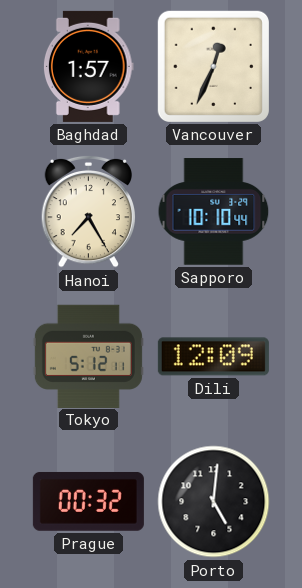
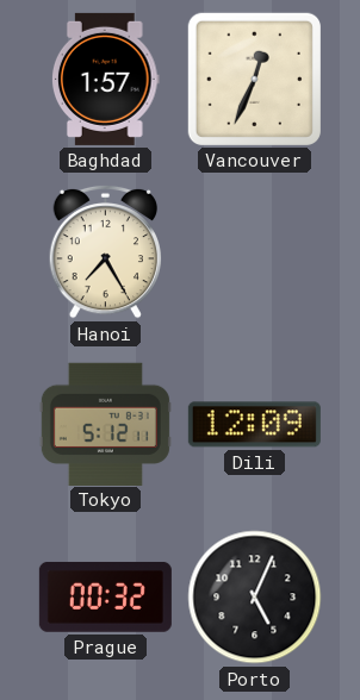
Sapporo: 10:10 -> none
Porto: 5:01 -> 5:04
